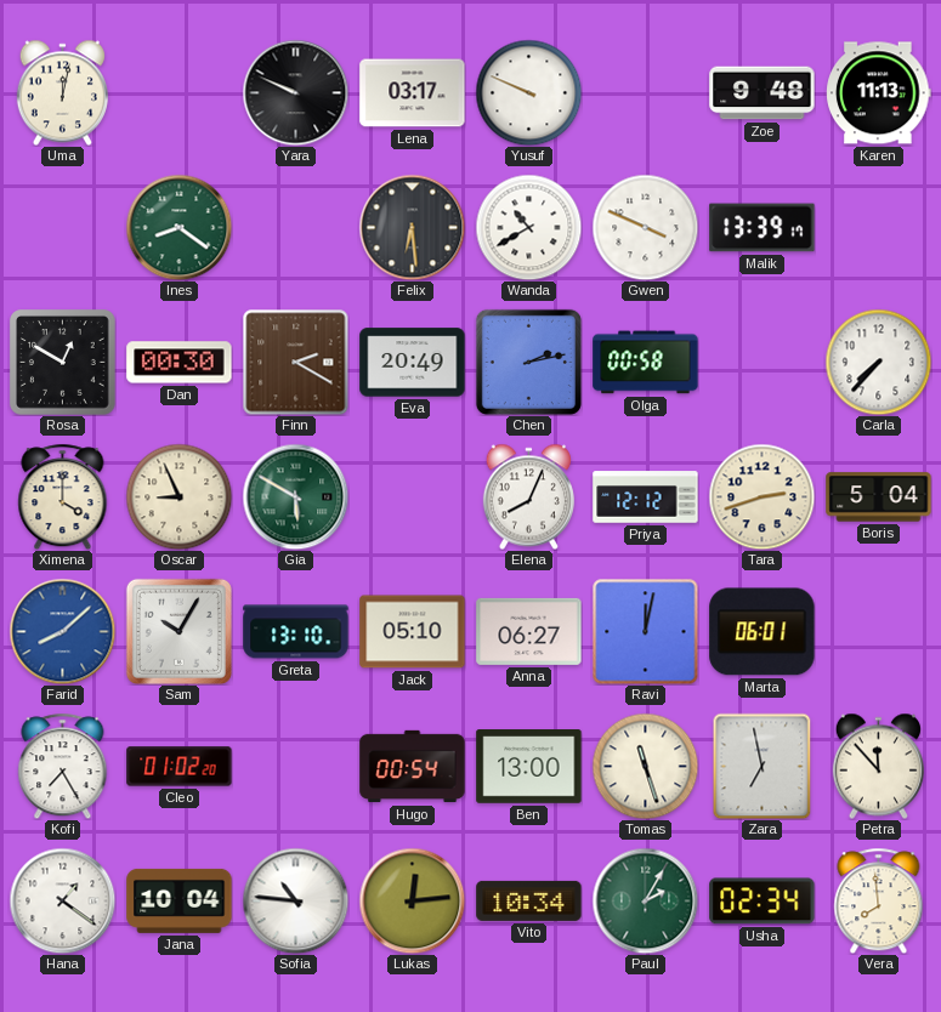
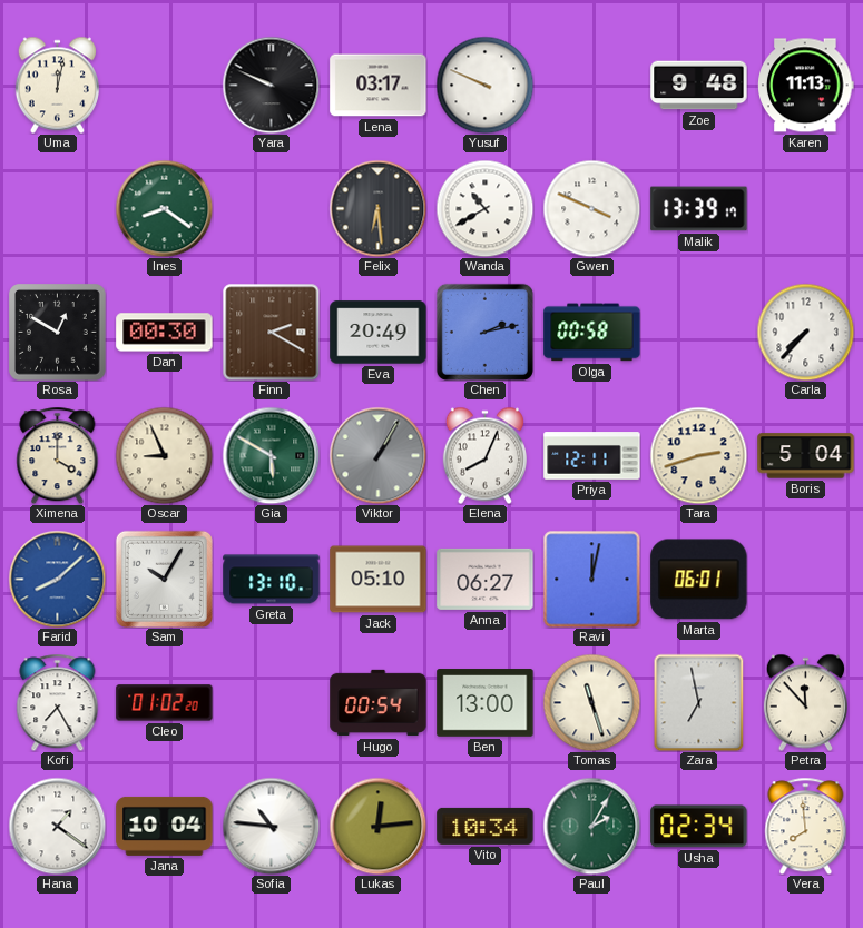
Viktor: none -> 1:05
Priya: 12:12 -> 12:11
